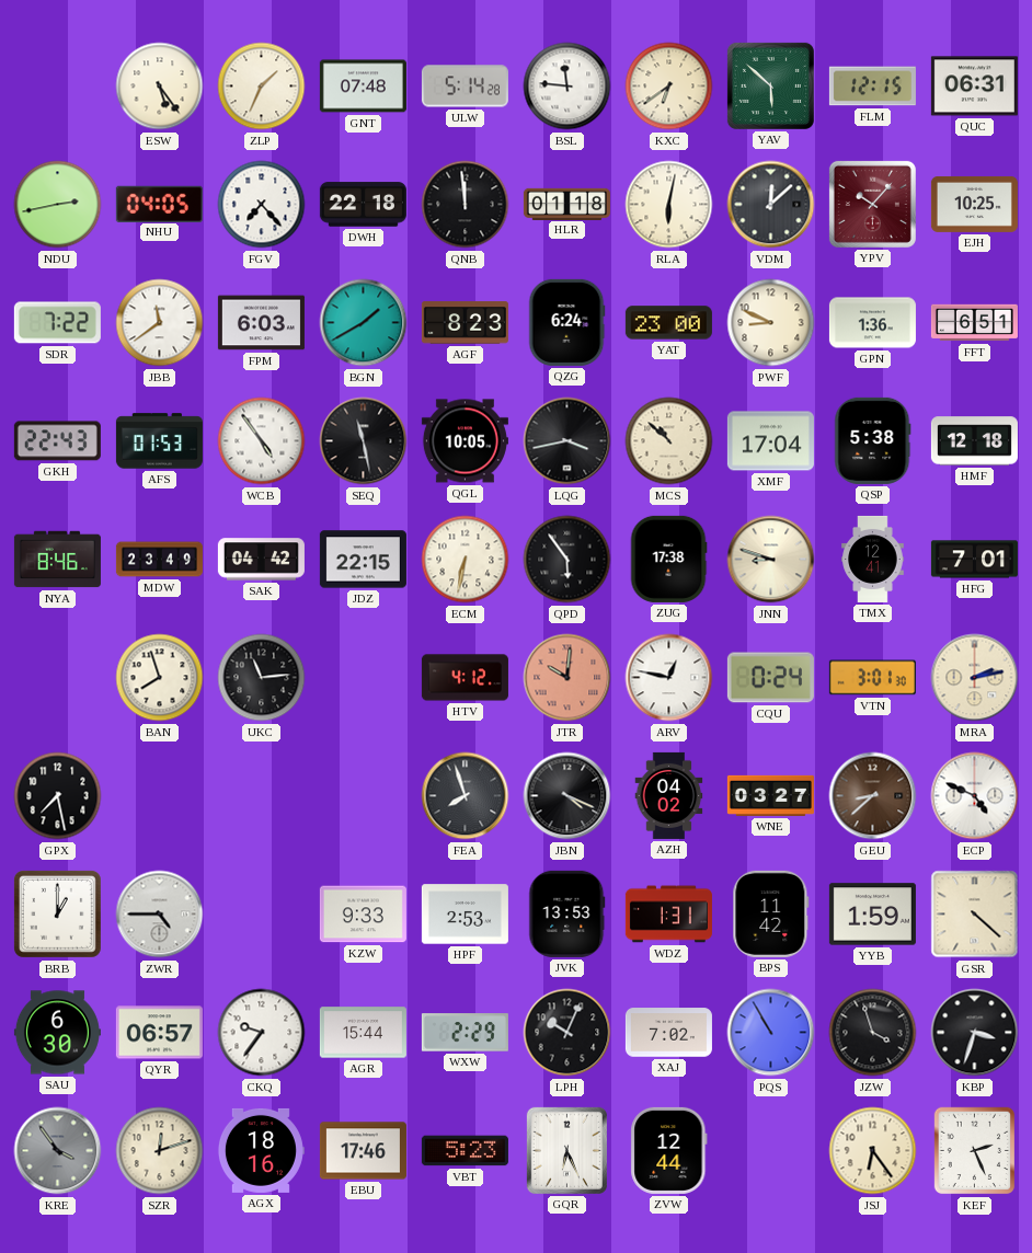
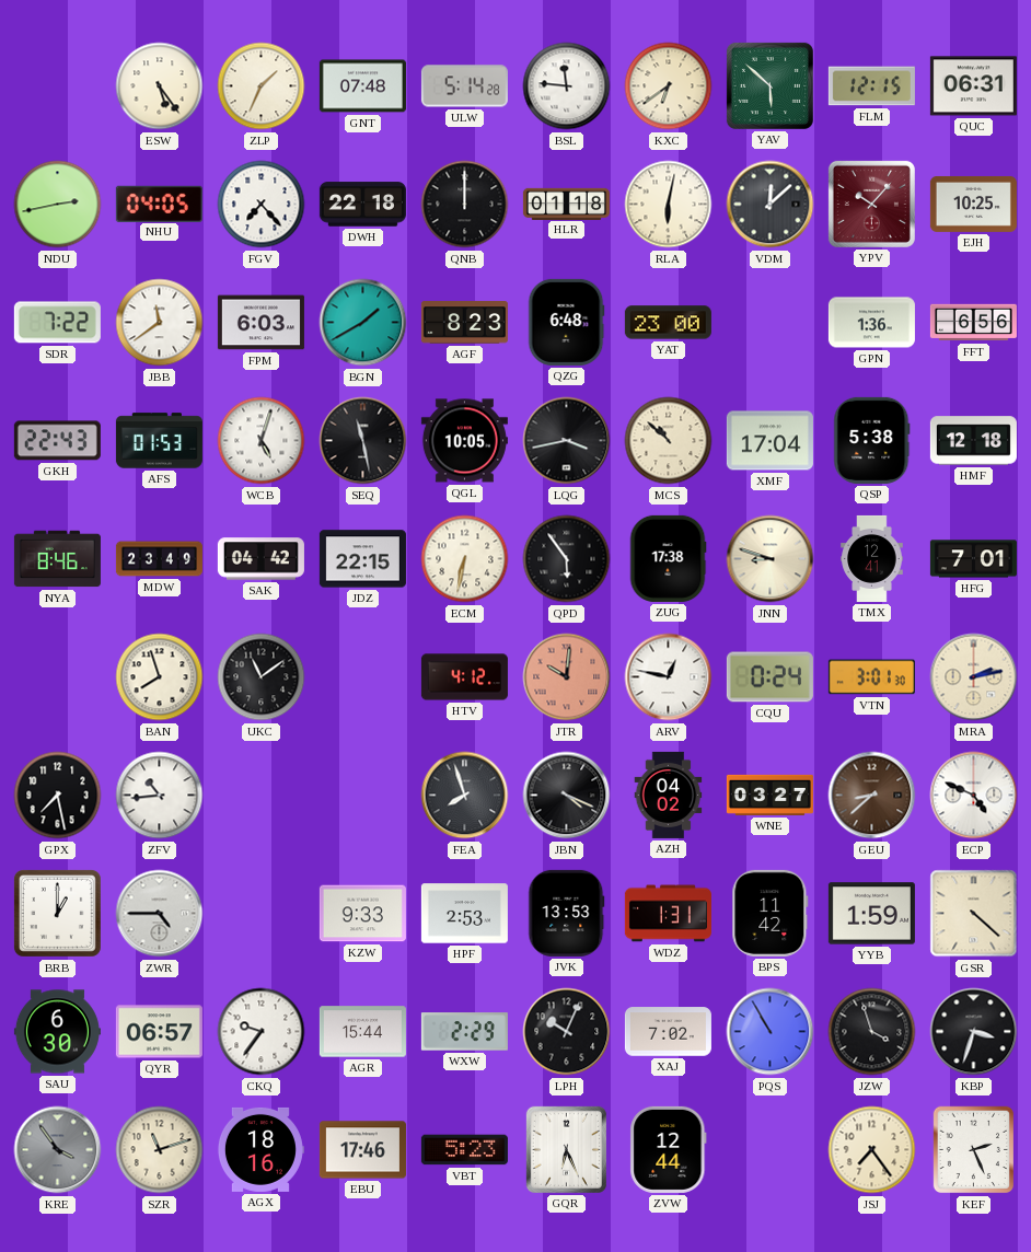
QNB: 11:59 -> 12:00
QZG: 6:24 -> 6:48
PWF: 8:49 -> none
FFT: 6:51 -> 6:56
WCB: 4:54 -> 5:03
UKC: 11:14 -> 11:09
ZFV: none -> 10:44
SZR: 12:12 -> 11:12
JSJ: 6:24 -> 7:24
